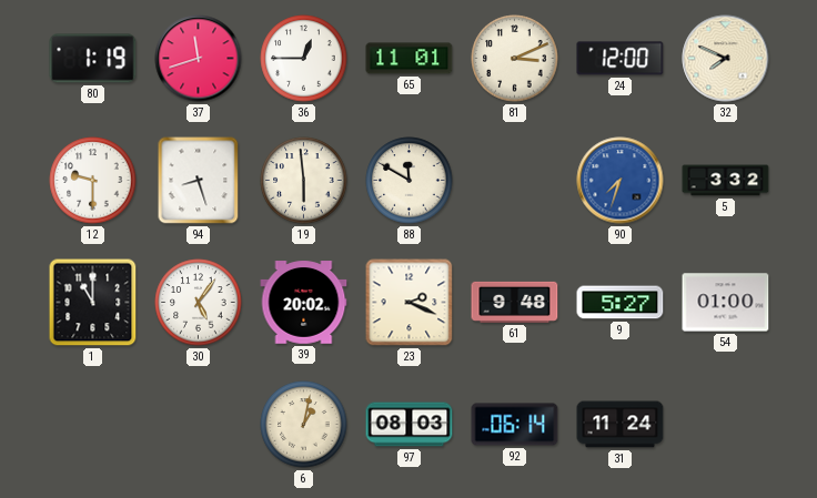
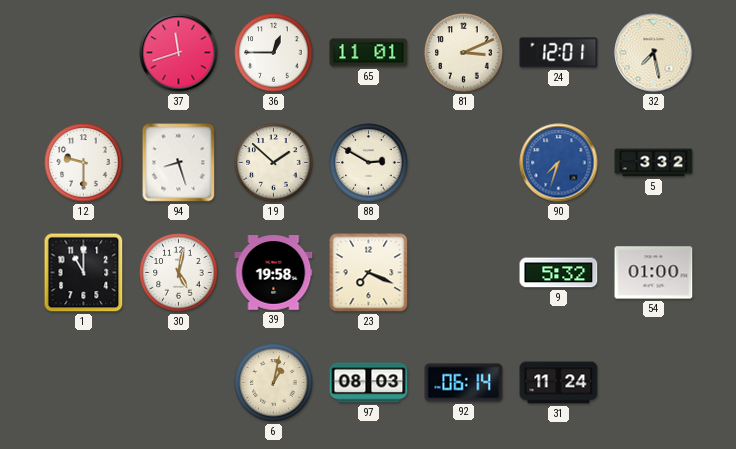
80: 1:19 -> none
24: 12:00 -> 12:01
32: 7:49 -> 7:28
19: 5:59 -> 1:52
88: 11:50 -> 2:50
30: 5:06 -> 5:02
39: 20:02 -> 19:58
23: 2:19 -> 7:19
61: 9:48 -> none
9: 5:27 -> 5:32
